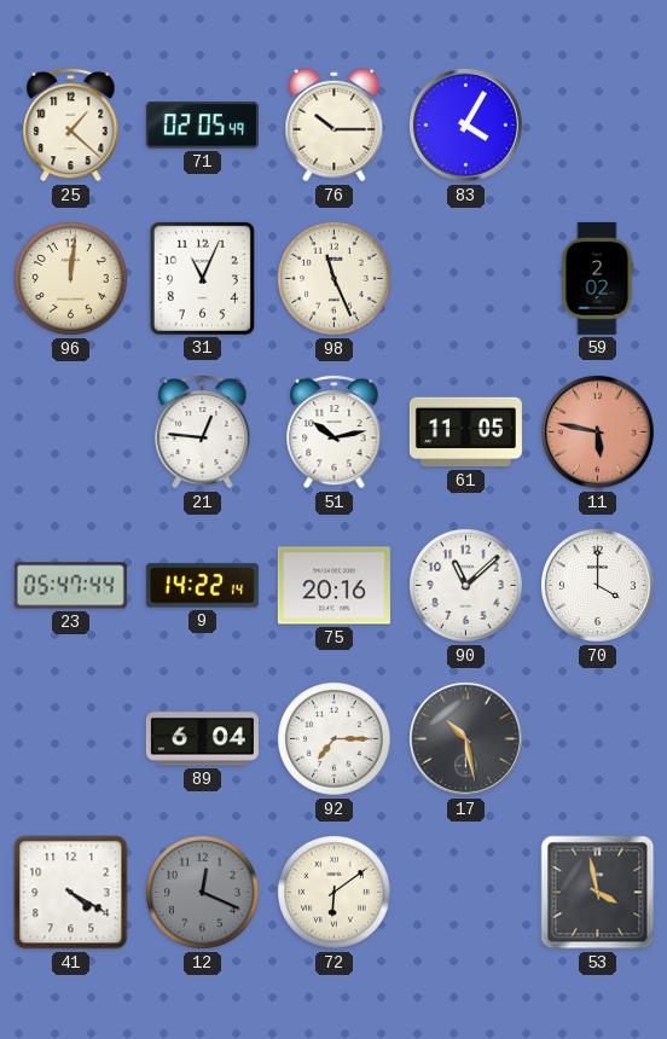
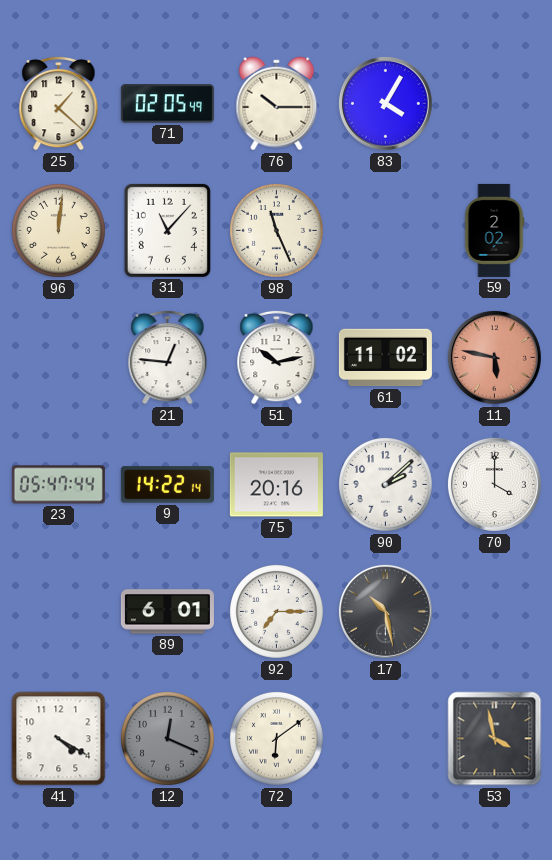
31: 11:04 -> 11:07
61: 11:05 -> 11:02
90: 11:08 -> 2:08
89: 6:04 -> 6:01
